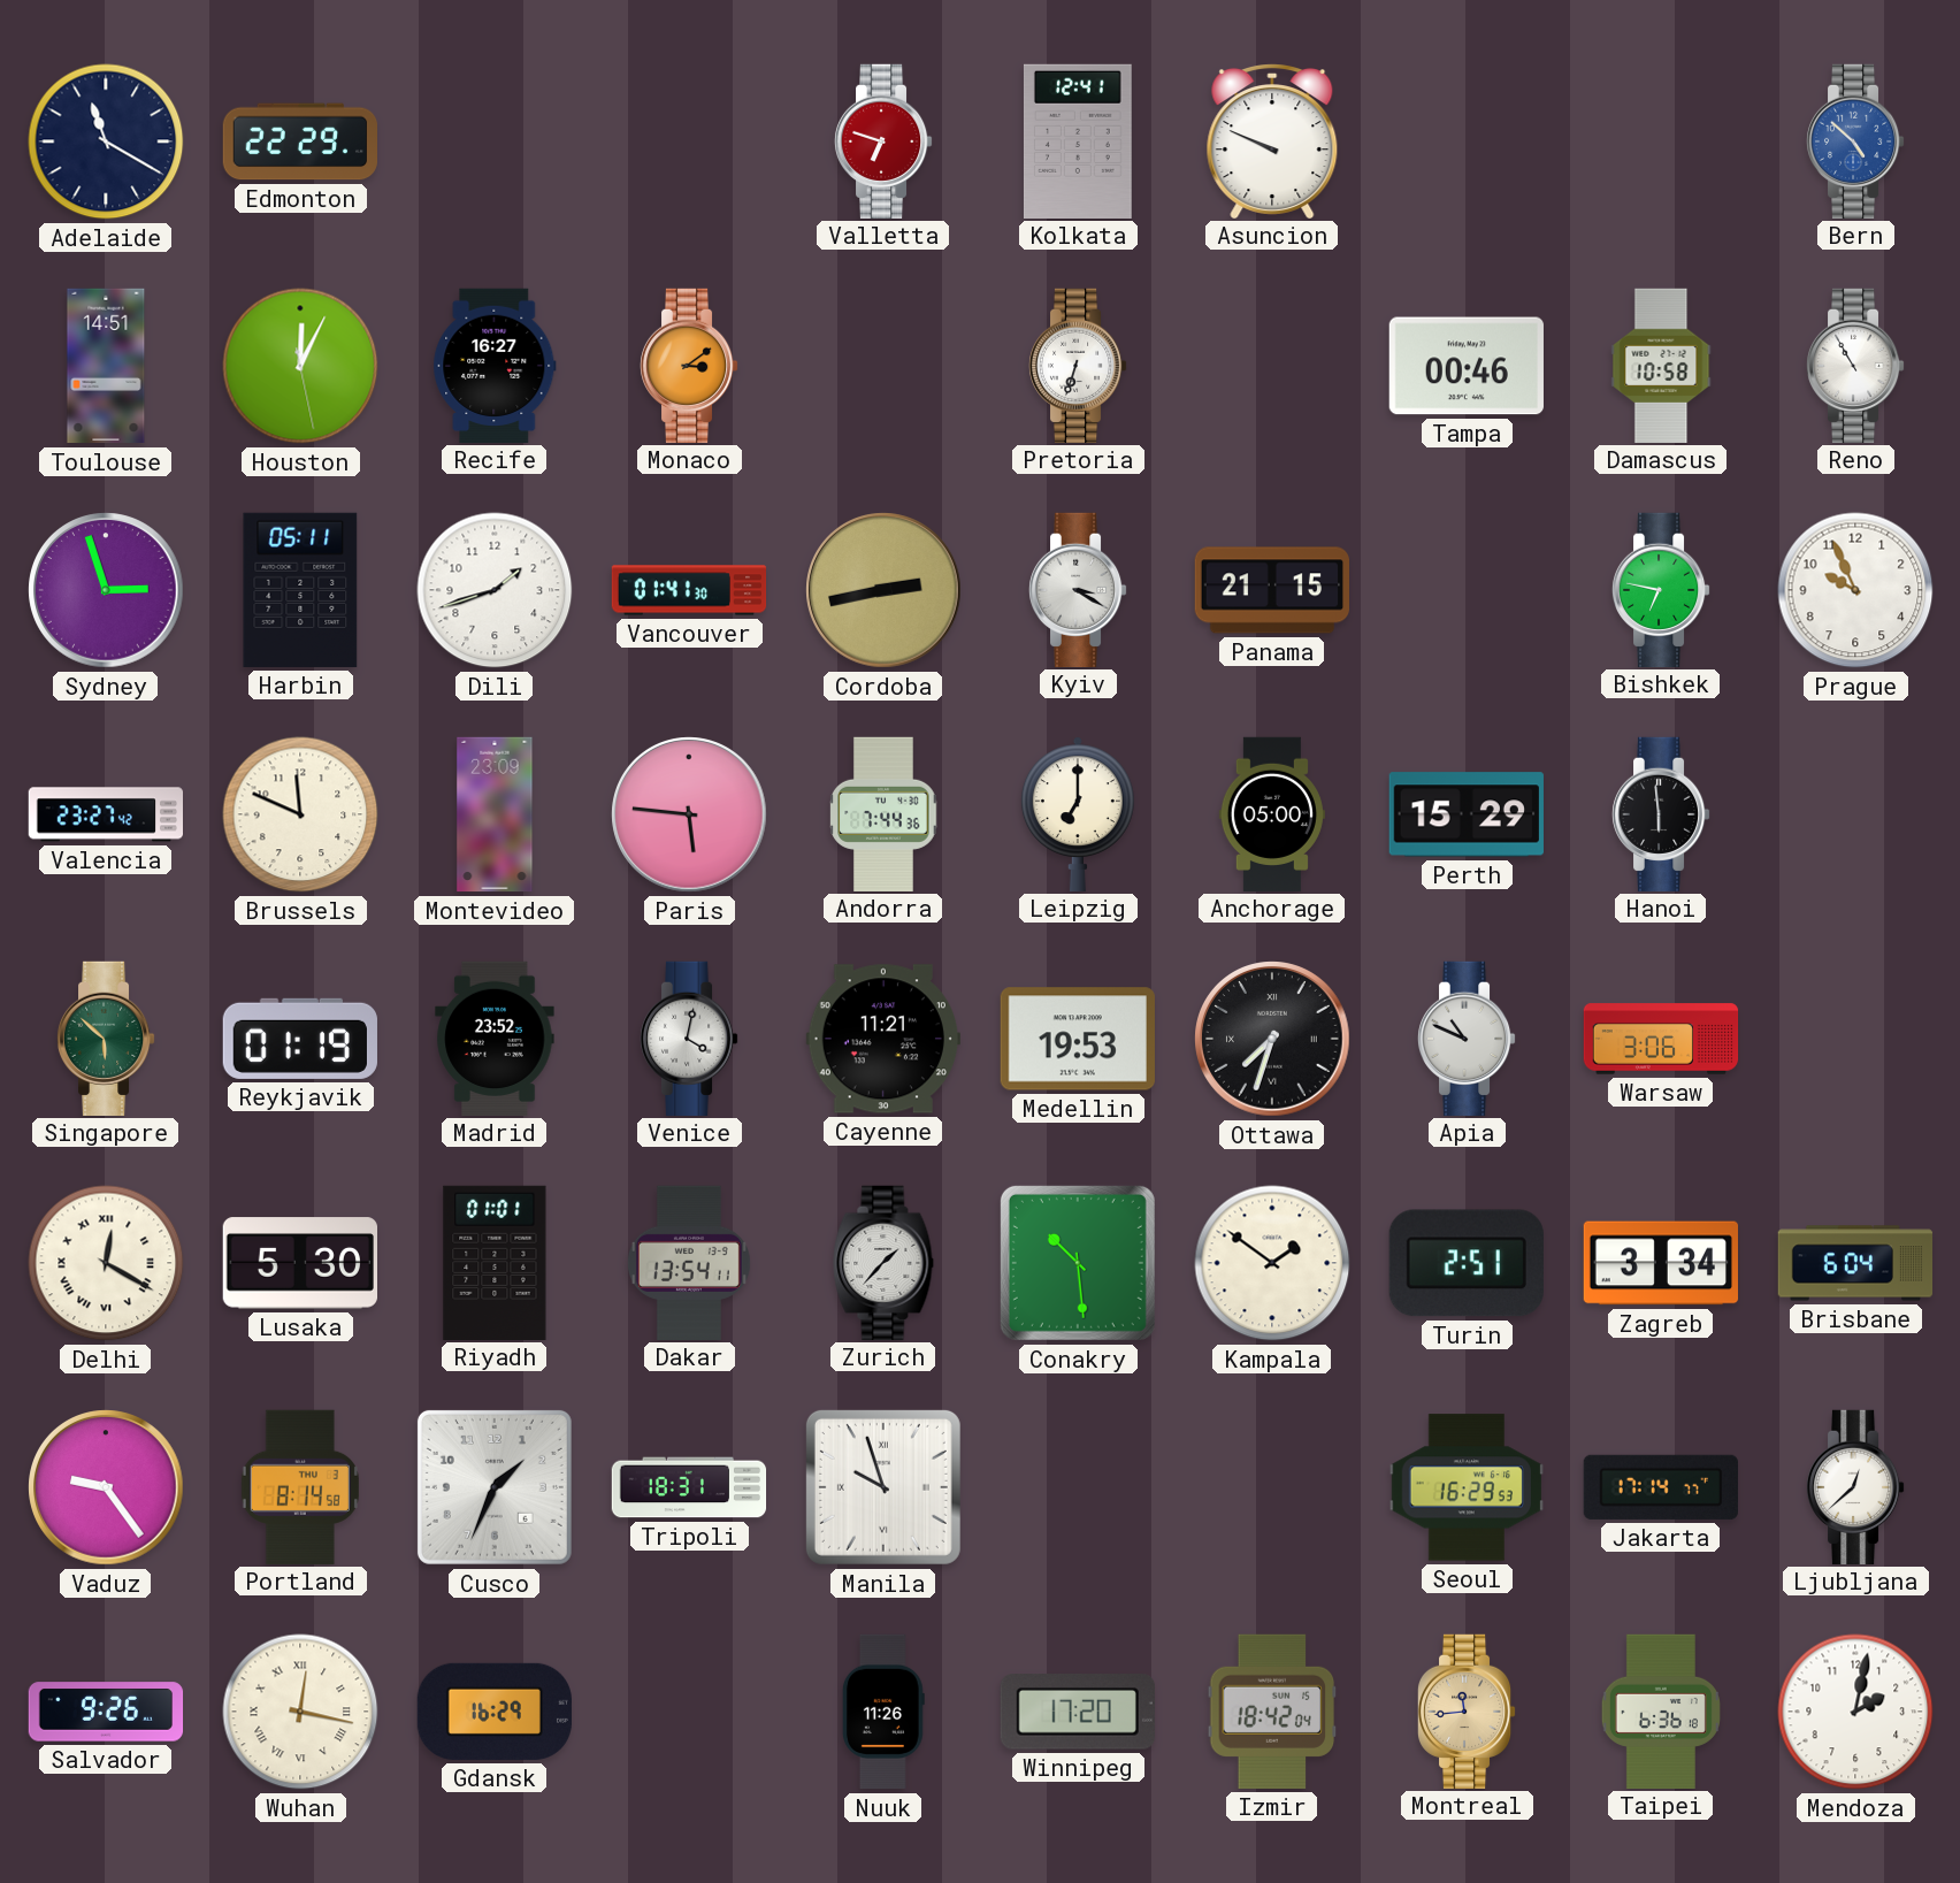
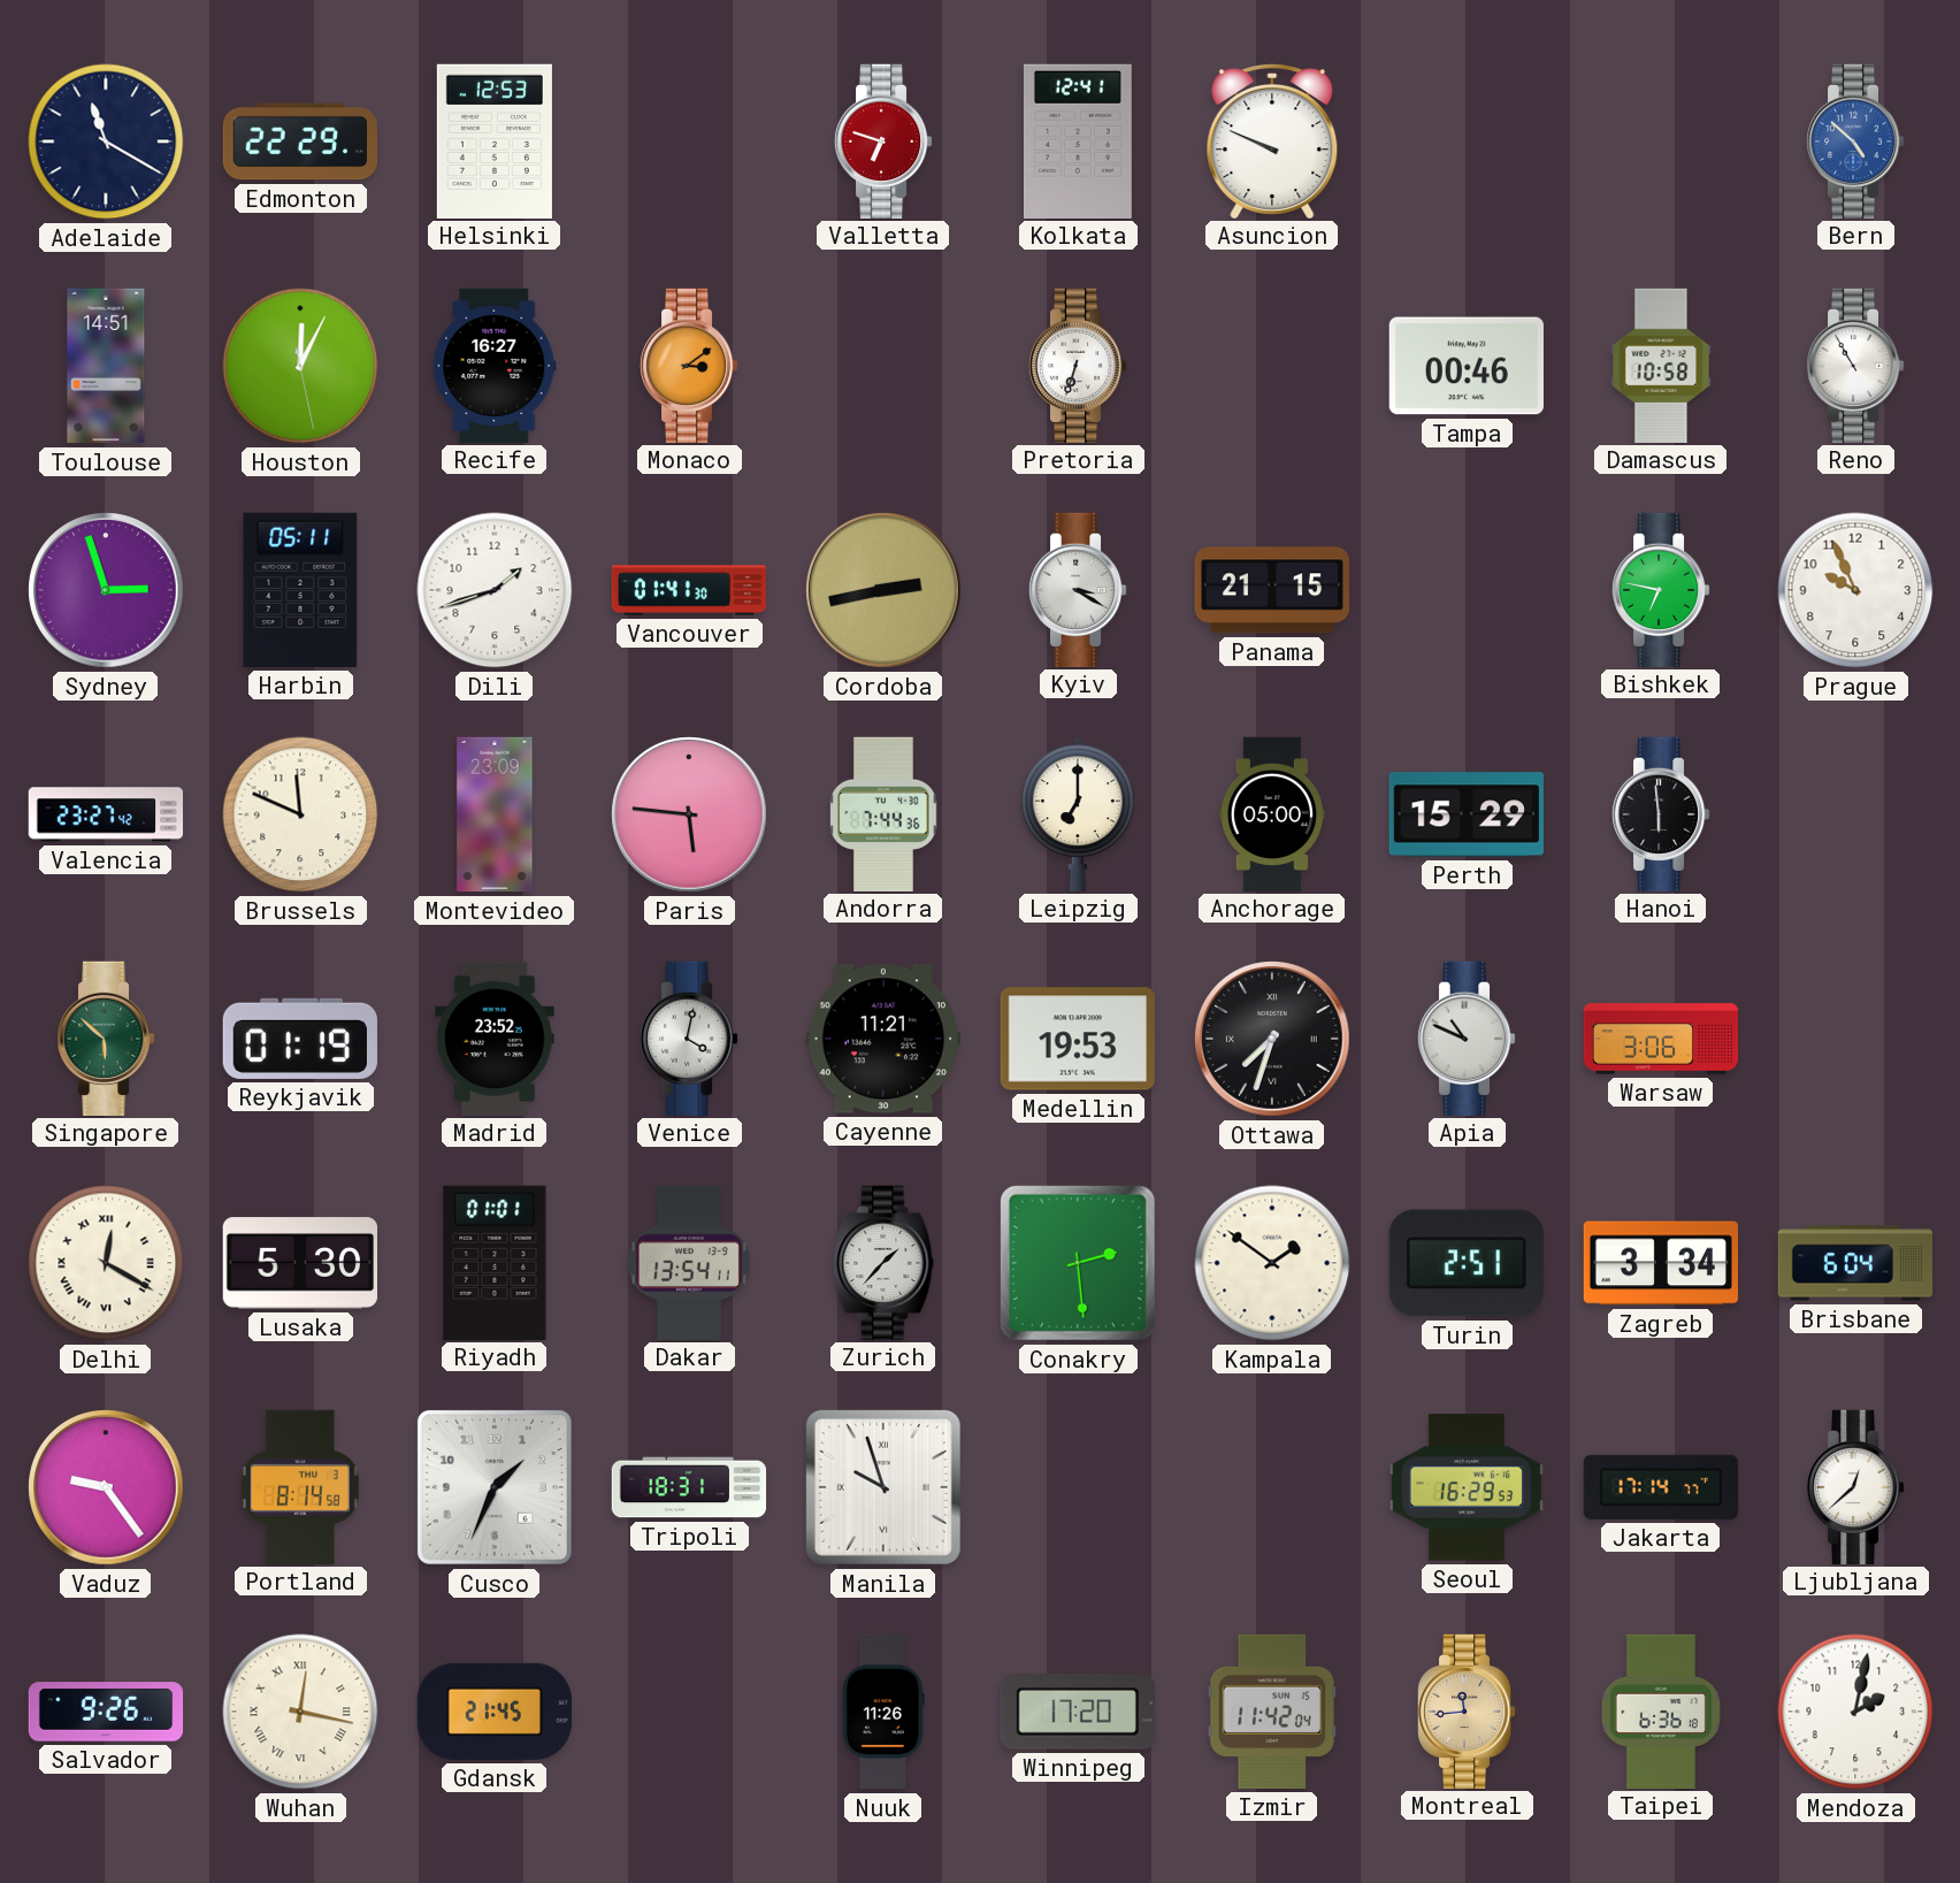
Helsinki: none -> 12:53
Conakry: 10:29 -> 2:29
Gdansk: 16:29 -> 21:45
Izmir: 18:42 -> 11:42
